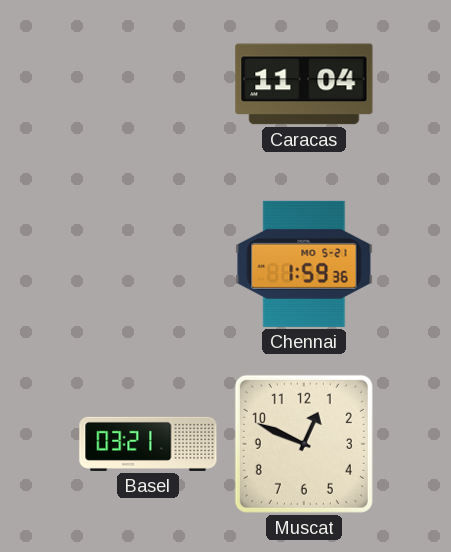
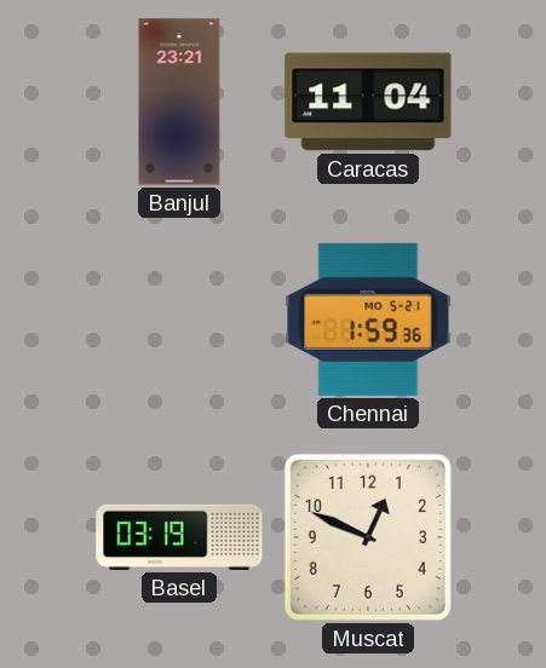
Banjul: none -> 23:21
Basel: 03:21 -> 03:19
